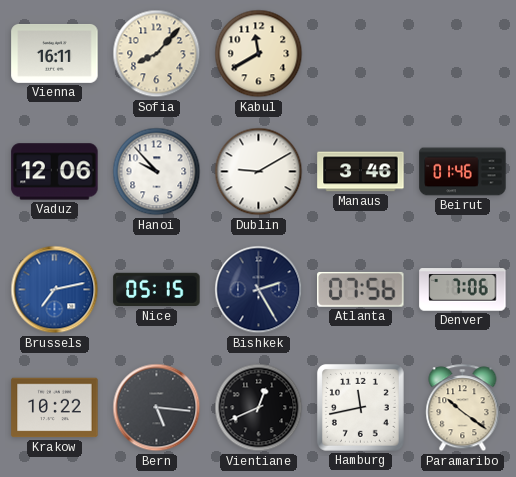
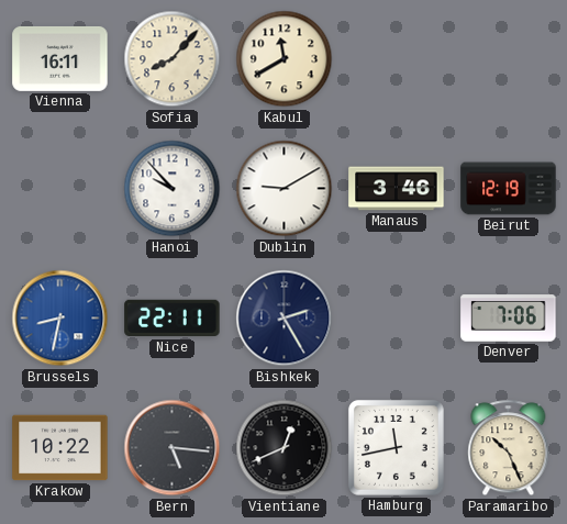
Vaduz: 12:06 -> none
Beirut: 01:46 -> 12:19
Brussels: 7:13 -> 8:32
Nice: 05:15 -> 22:11
Atlanta: 07:56 -> none
Paramaribo: 10:21 -> 10:26
